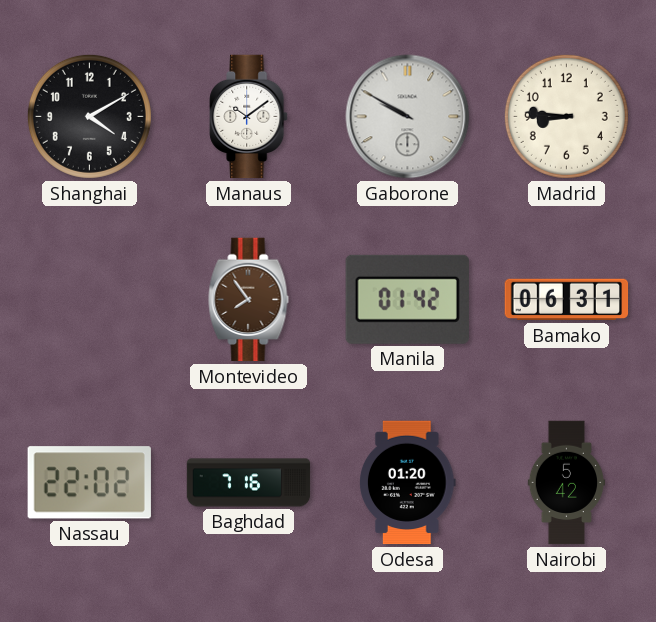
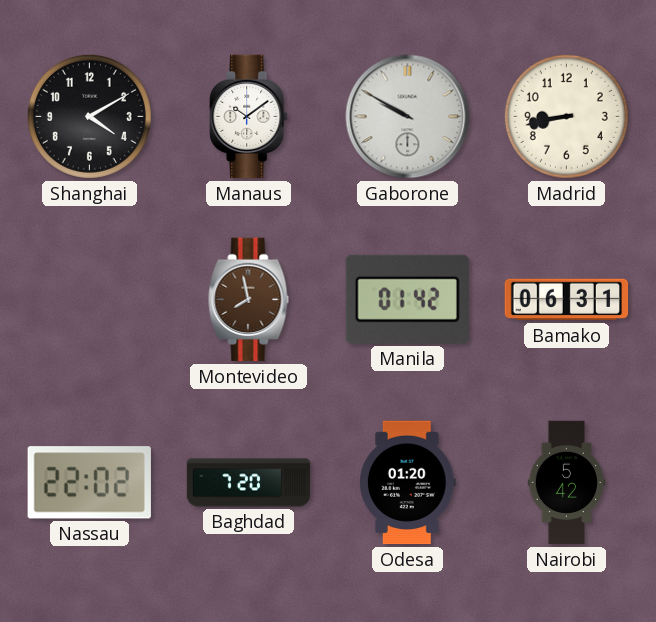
Madrid: 8:46 -> 8:43
Montevideo: 7:54 -> 7:58
Baghdad: 7:16 -> 7:20
